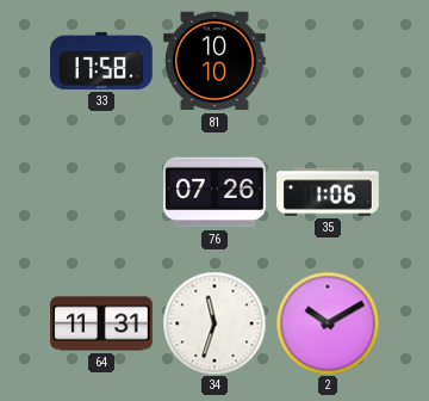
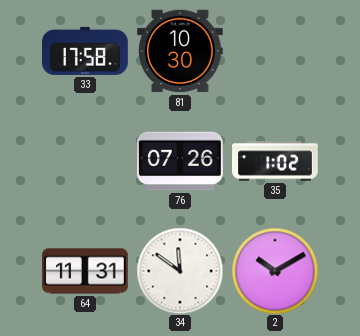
81: 10:10 -> 10:30
35: 1:06 -> 1:02
34: 11:33 -> 11:51
